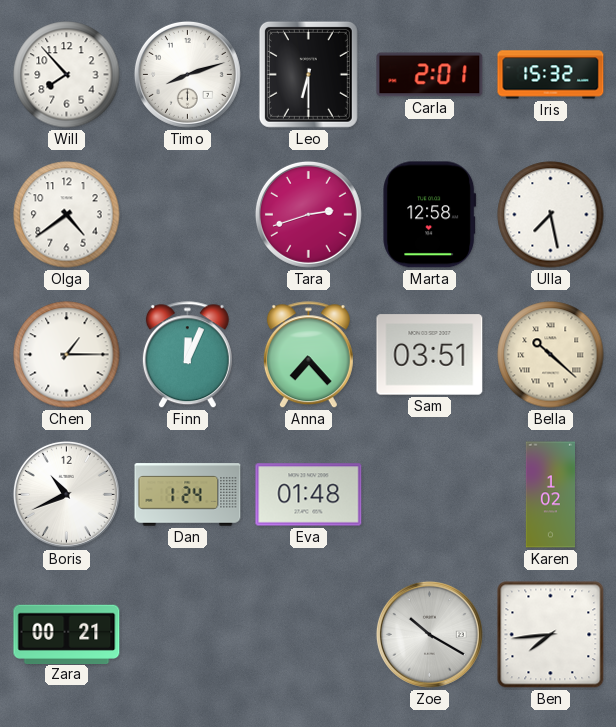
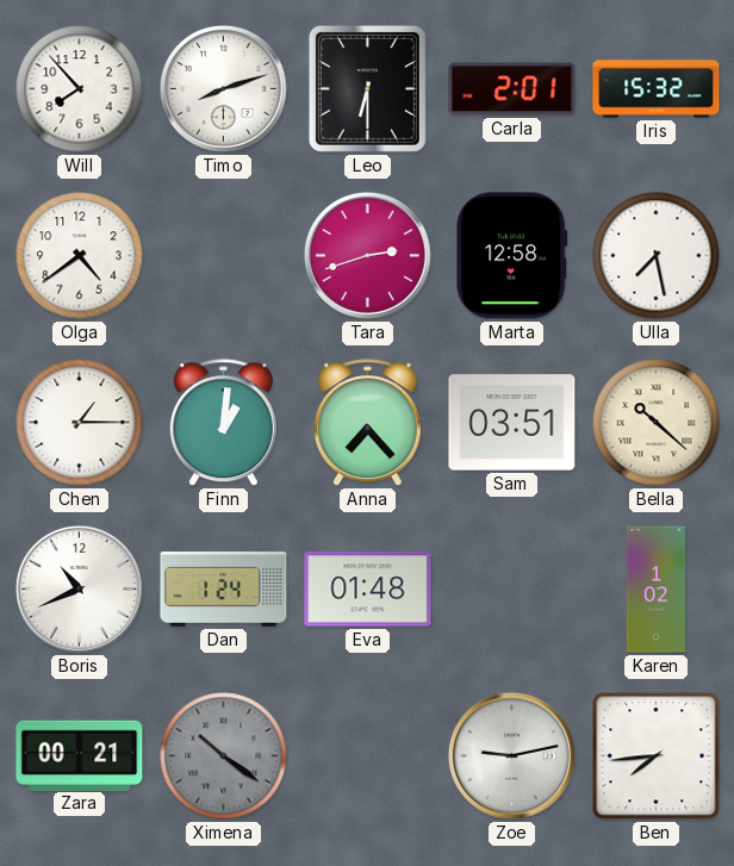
Finn: 12:04 -> 1:01
Ximena: none -> 10:21
Zoe: 10:20 -> 9:13
